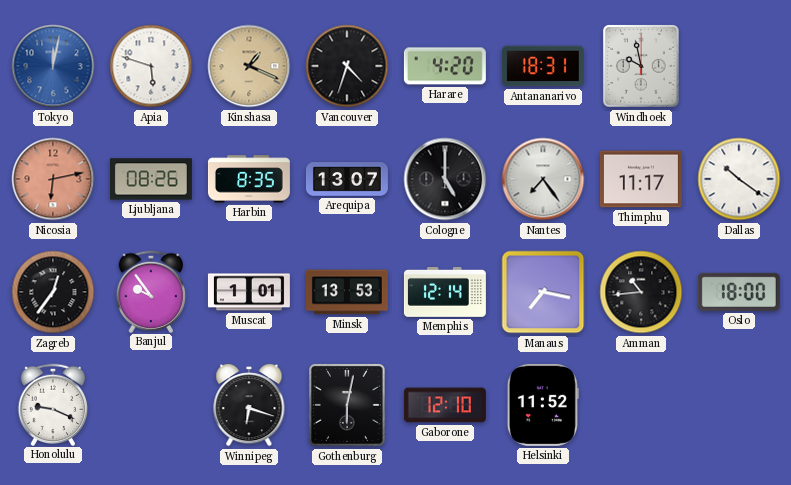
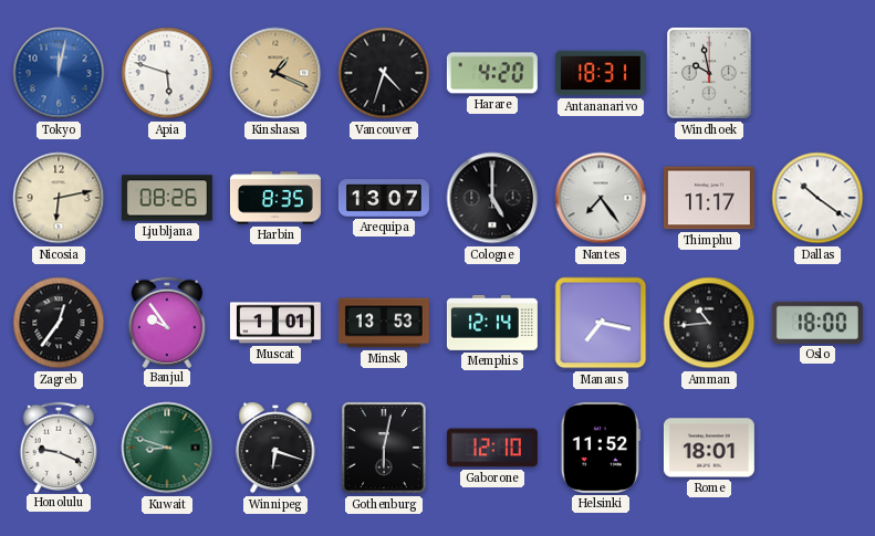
Nicosia dial: salmon -> cream
Kuwait: none -> 8:48
Rome: none -> 18:01
